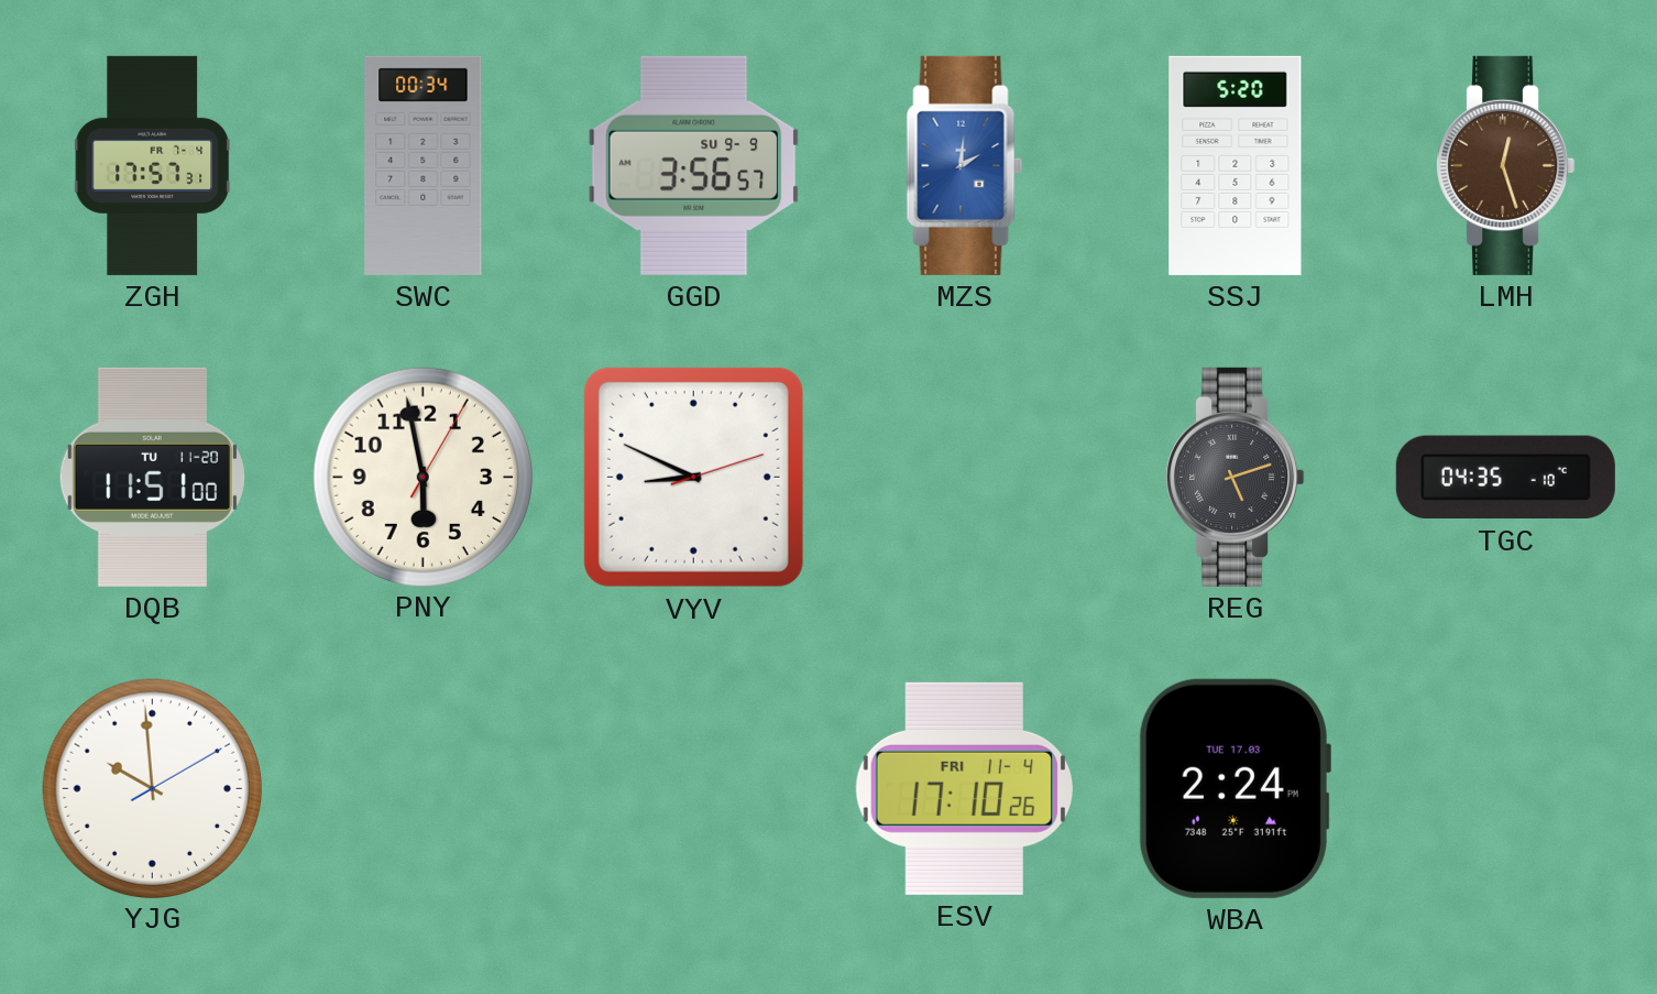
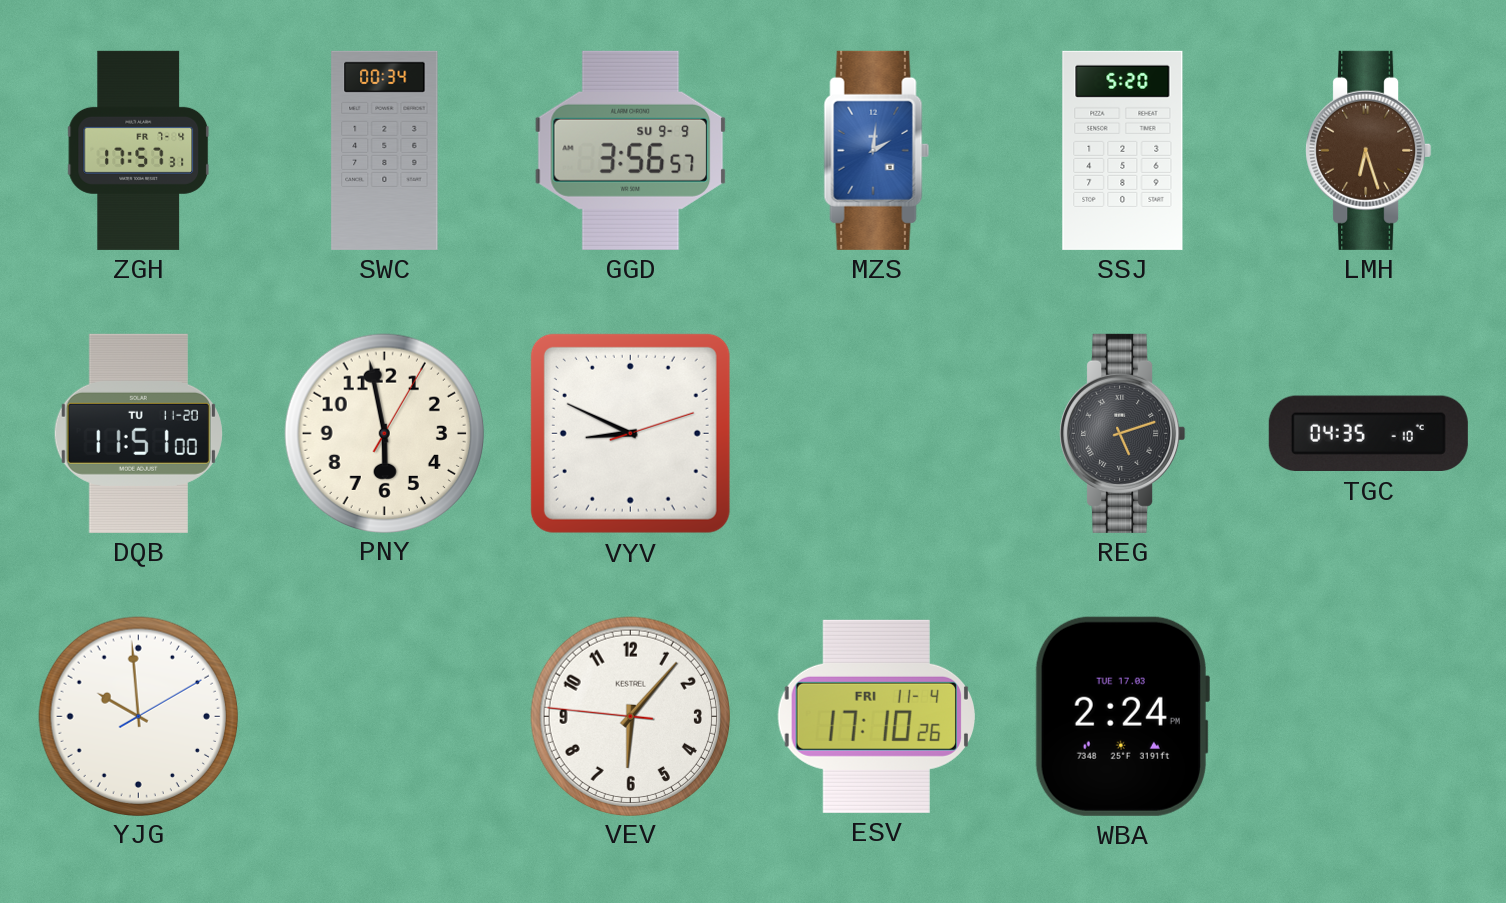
LMH: 12:27 -> 6:27
VEV: none -> 6:06
